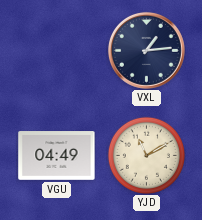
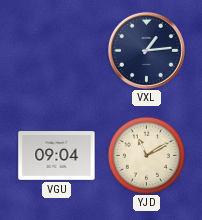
VGU: 04:49 -> 09:04
